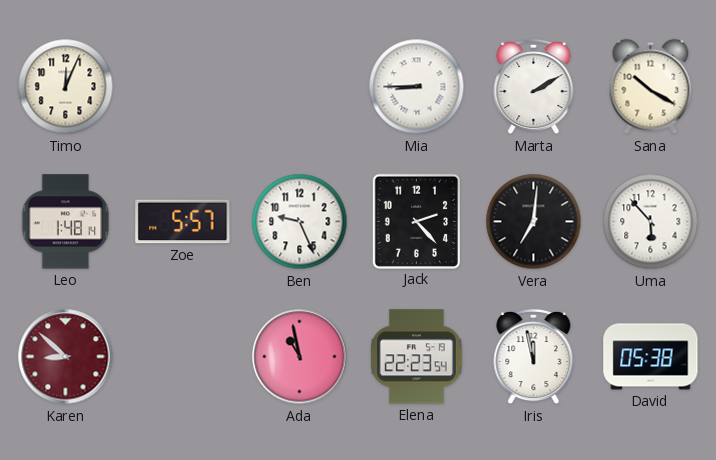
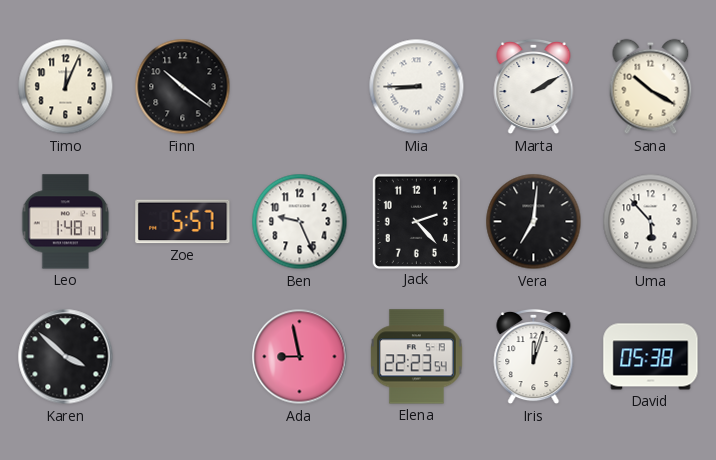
Finn: none -> 10:21
Karen: 8:52 -> 3:52
Karen dial: burgundy -> black
Ada: 10:58 -> 8:58
Iris: 11:58 -> 12:03
